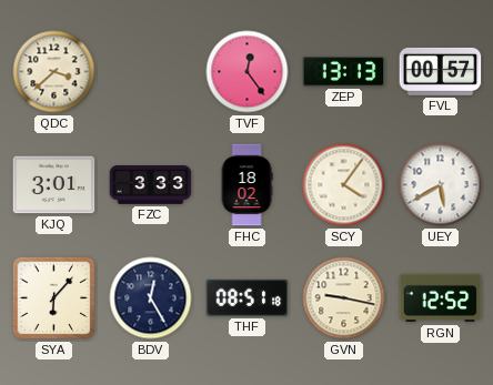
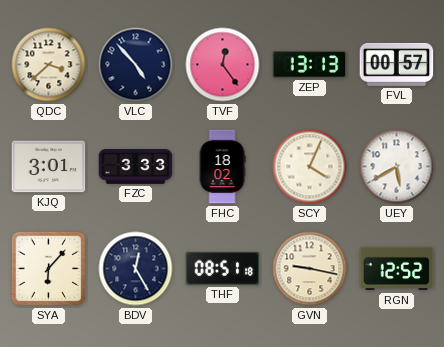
VLC: none -> 4:53
SCY: 4:06 -> 4:04
